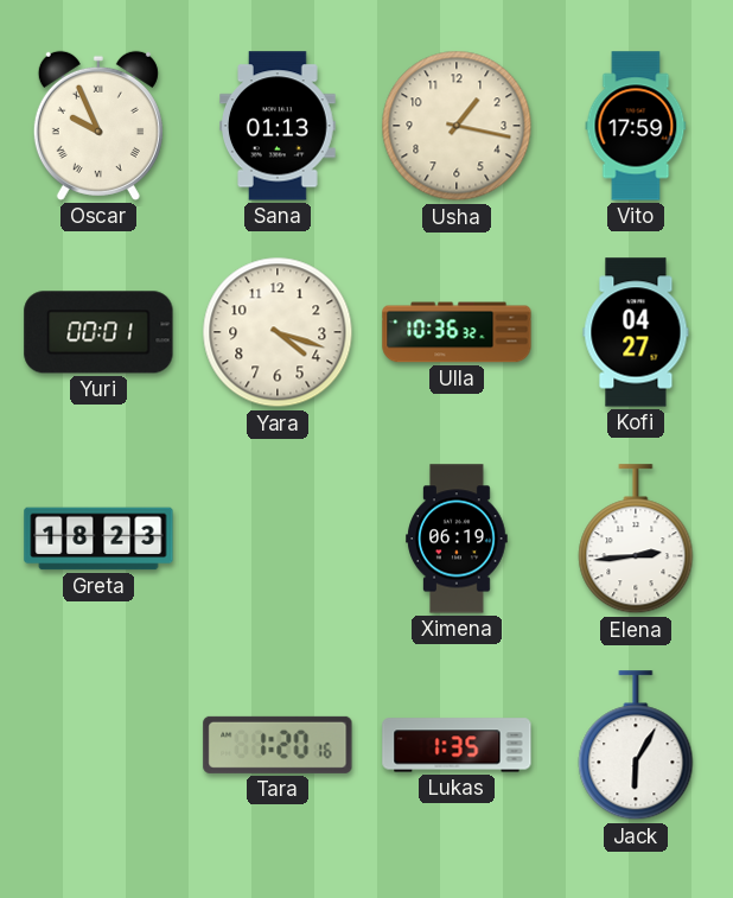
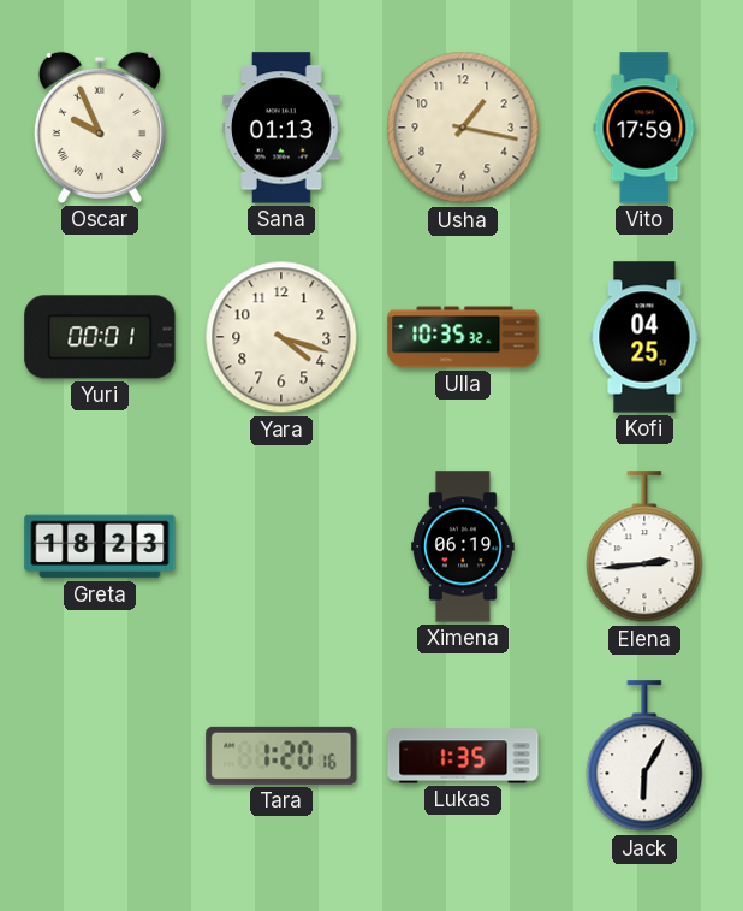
Ulla: 10:36 -> 10:35
Kofi: 04:27 -> 04:25
